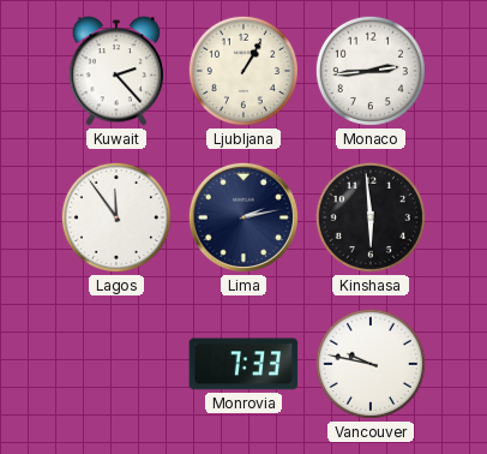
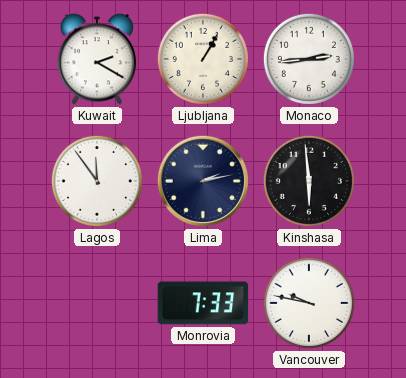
Kuwait: 2:23 -> 2:20
